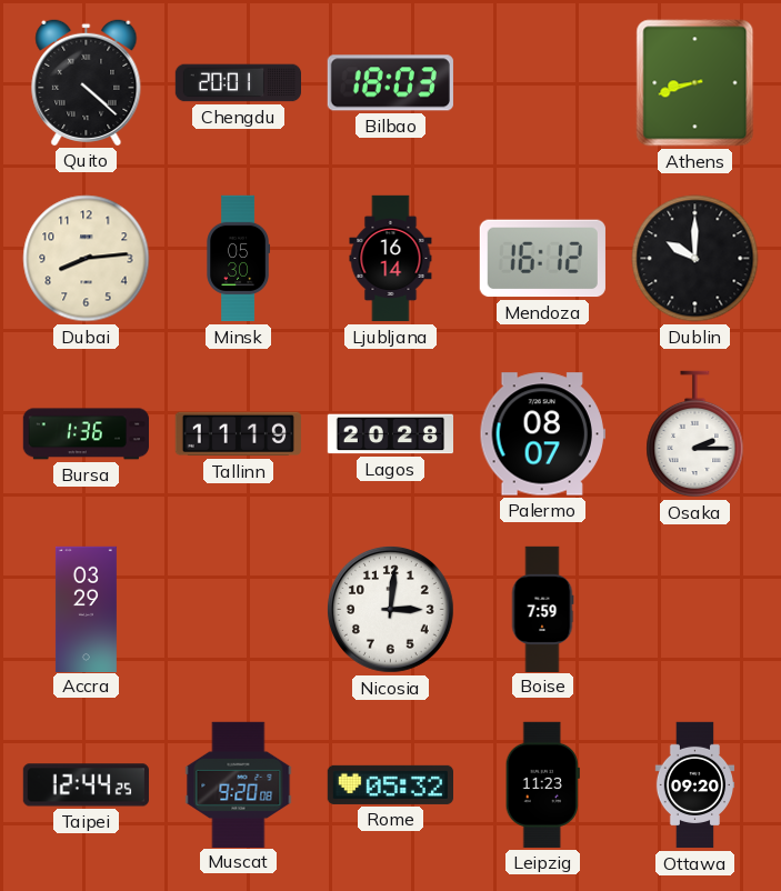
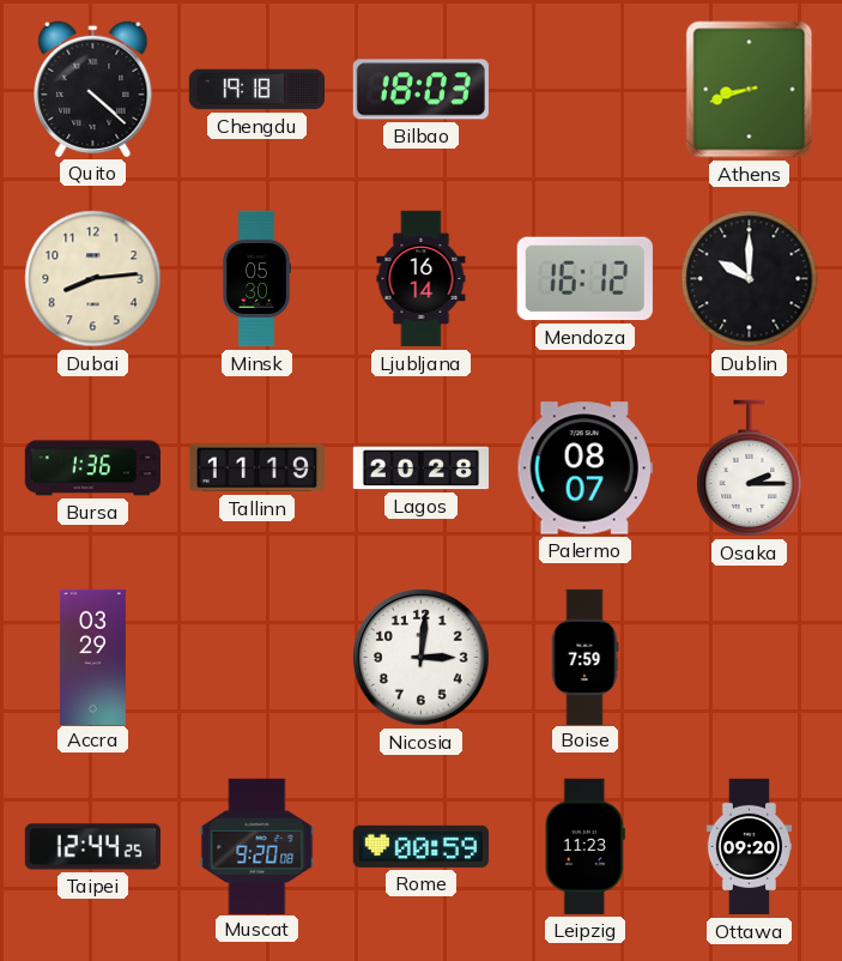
Chengdu: 20:01 -> 19:18
Rome: 05:32 -> 00:59
